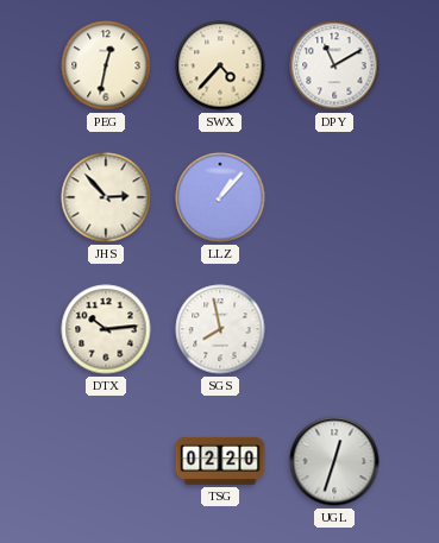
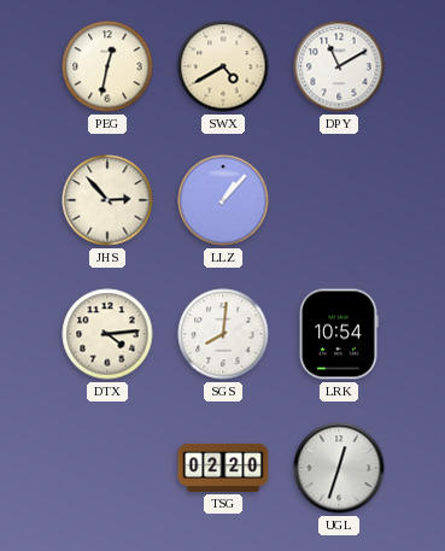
SWX: 4:37 -> 4:40
DTX: 10:14 -> 4:14
SGS: 7:58 -> 8:01
LRK: none -> 10:54
